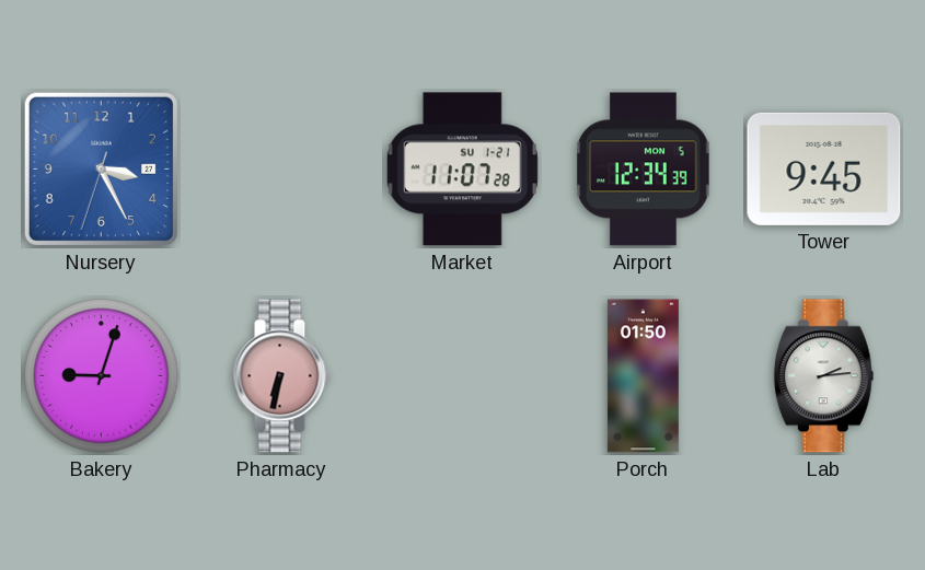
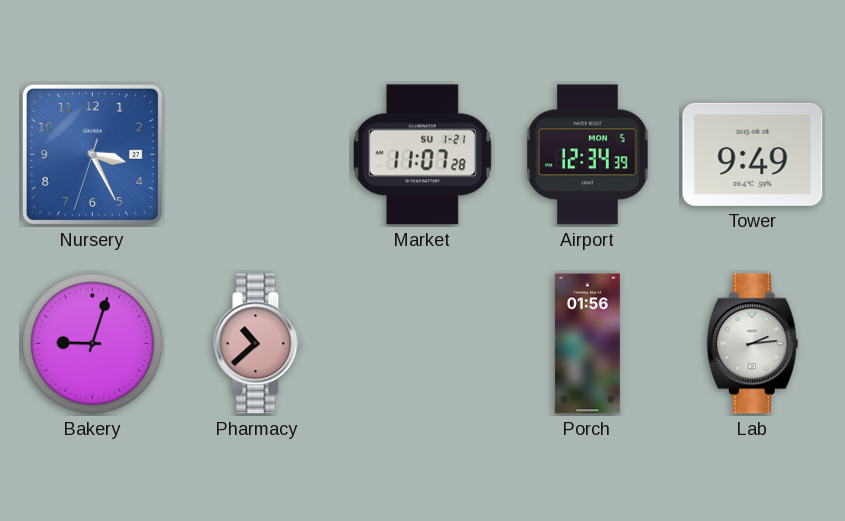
Tower: 9:45 -> 9:49
Pharmacy: 6:32 -> 10:38
Porch: 01:50 -> 01:56
